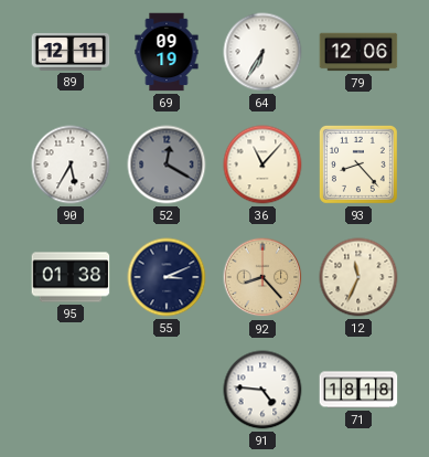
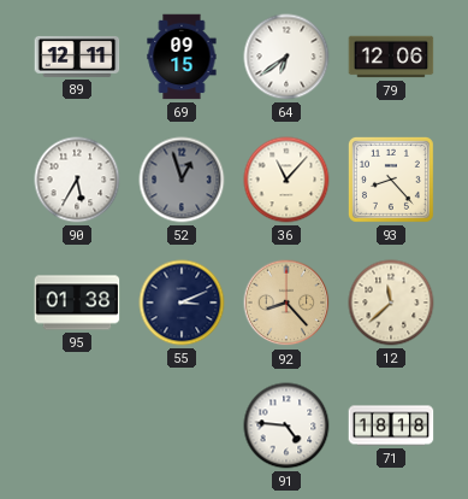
69: 09:19 -> 09:15
64: 6:35 -> 6:39
52: 12:20 -> 12:57
12: 11:34 -> 11:38
